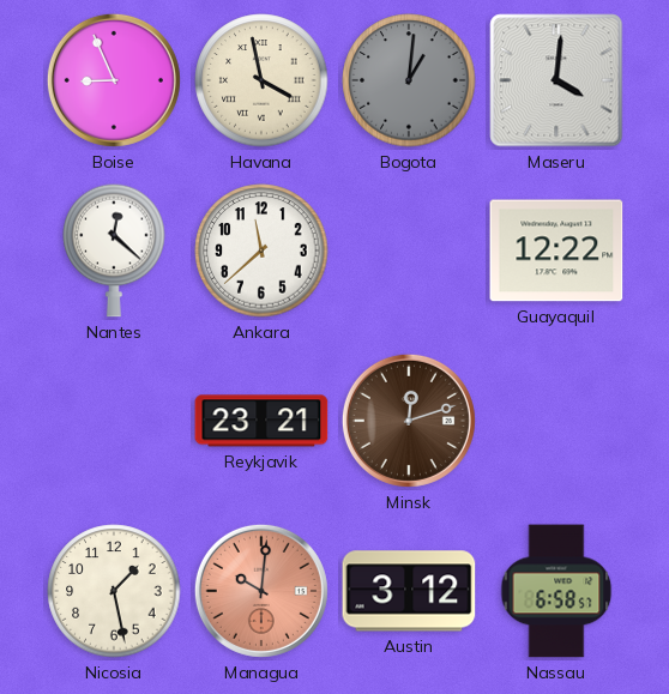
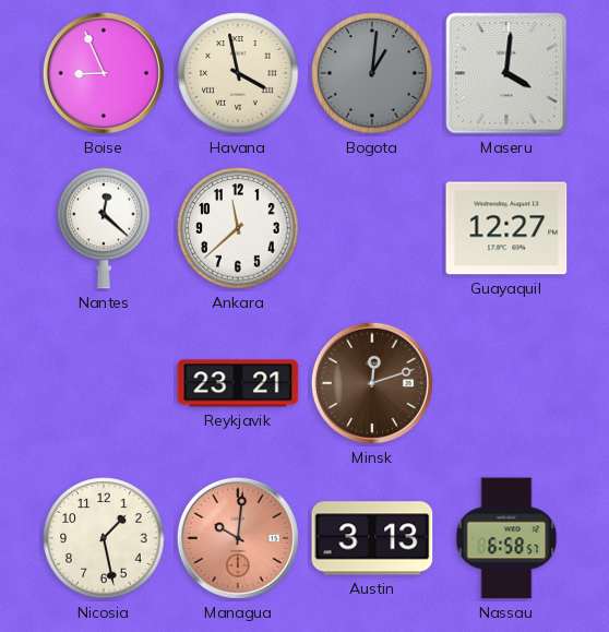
Guayaquil: 12:22 -> 12:27
Austin: 3:12 -> 3:13
